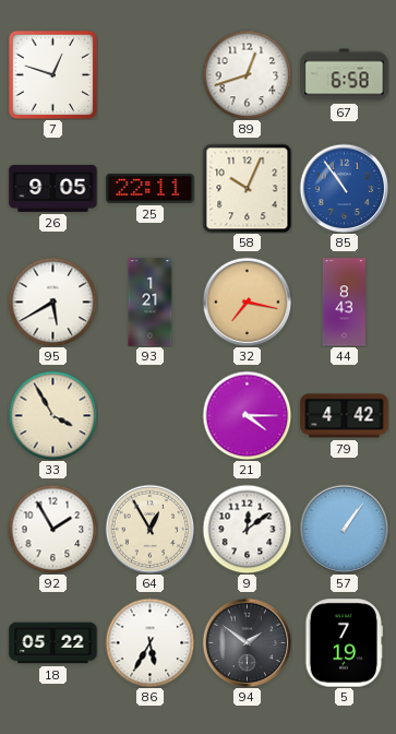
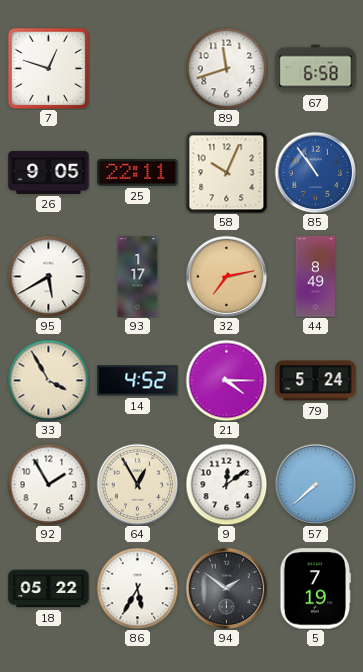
89: 12:42 -> 11:42
93: 1:21 -> 1:17
32: 7:17 -> 7:13
44: 8:43 -> 8:49
14: none -> 4:52
79: 4:42 -> 5:24
57: 1:06 -> 7:38
